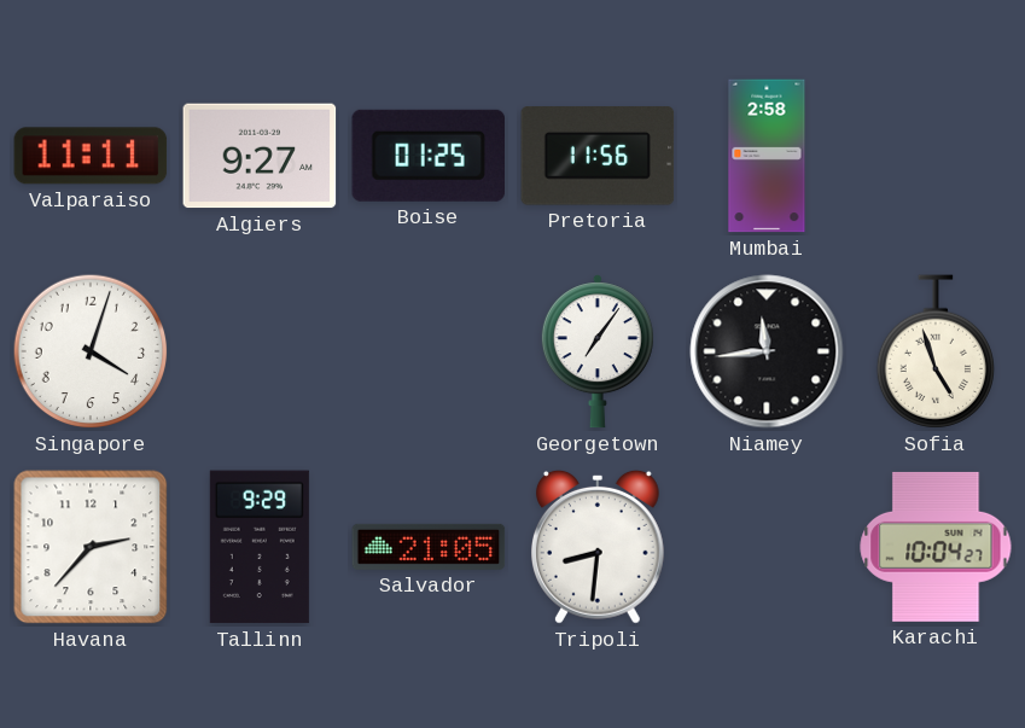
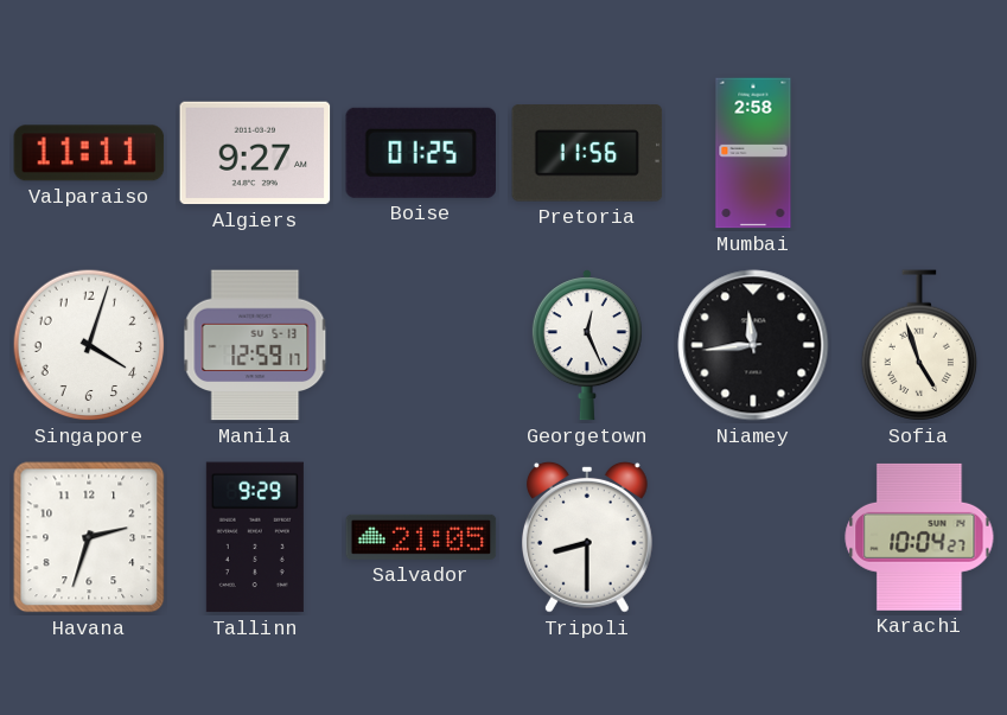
Manila: none -> 12:59
Georgetown: 7:06 -> 12:26
Havana: 2:37 -> 2:33
Tripoli: 8:31 -> 8:30
